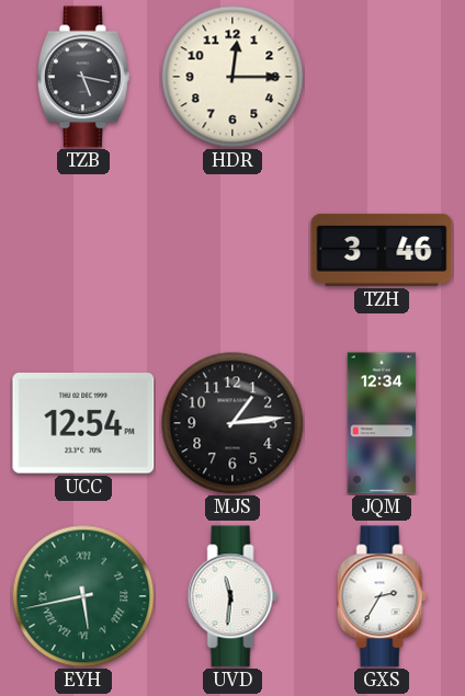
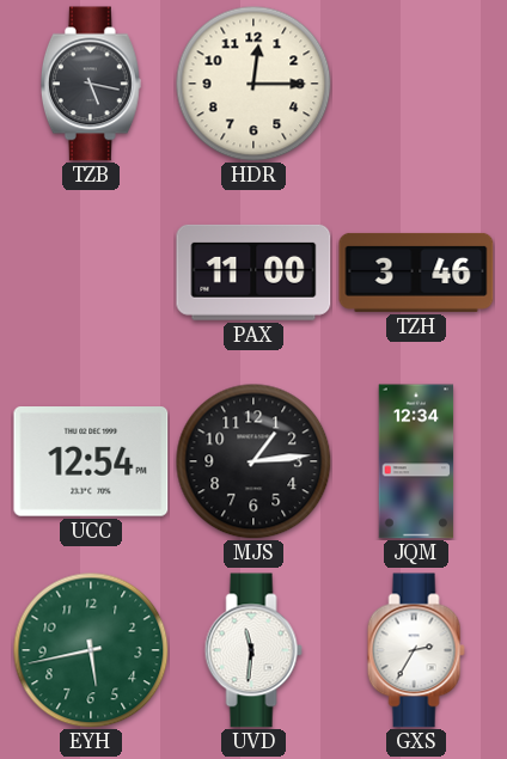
PAX: none -> 11:00
EYH numerals: Roman -> Arabic
